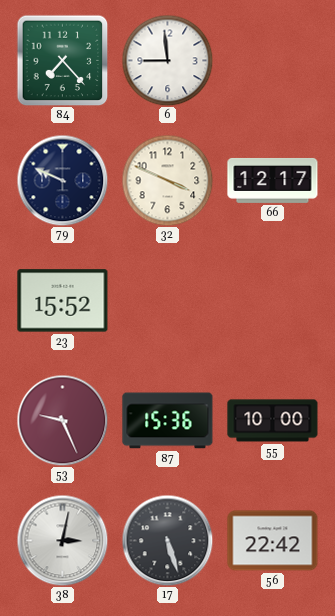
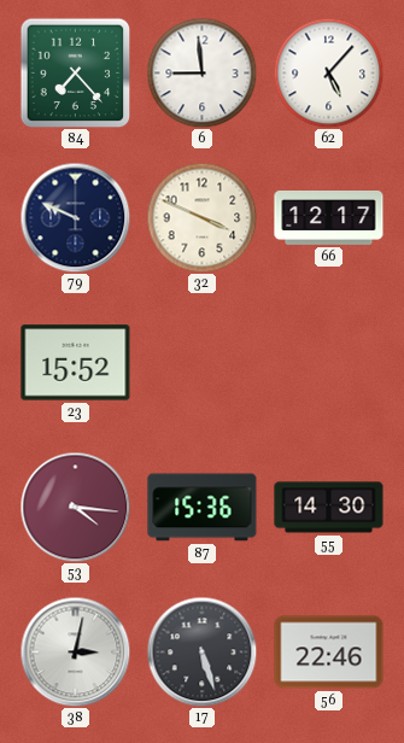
62: none -> 5:07
53: 9:26 -> 4:16
55: 10:00 -> 14:30
56: 22:42 -> 22:46
